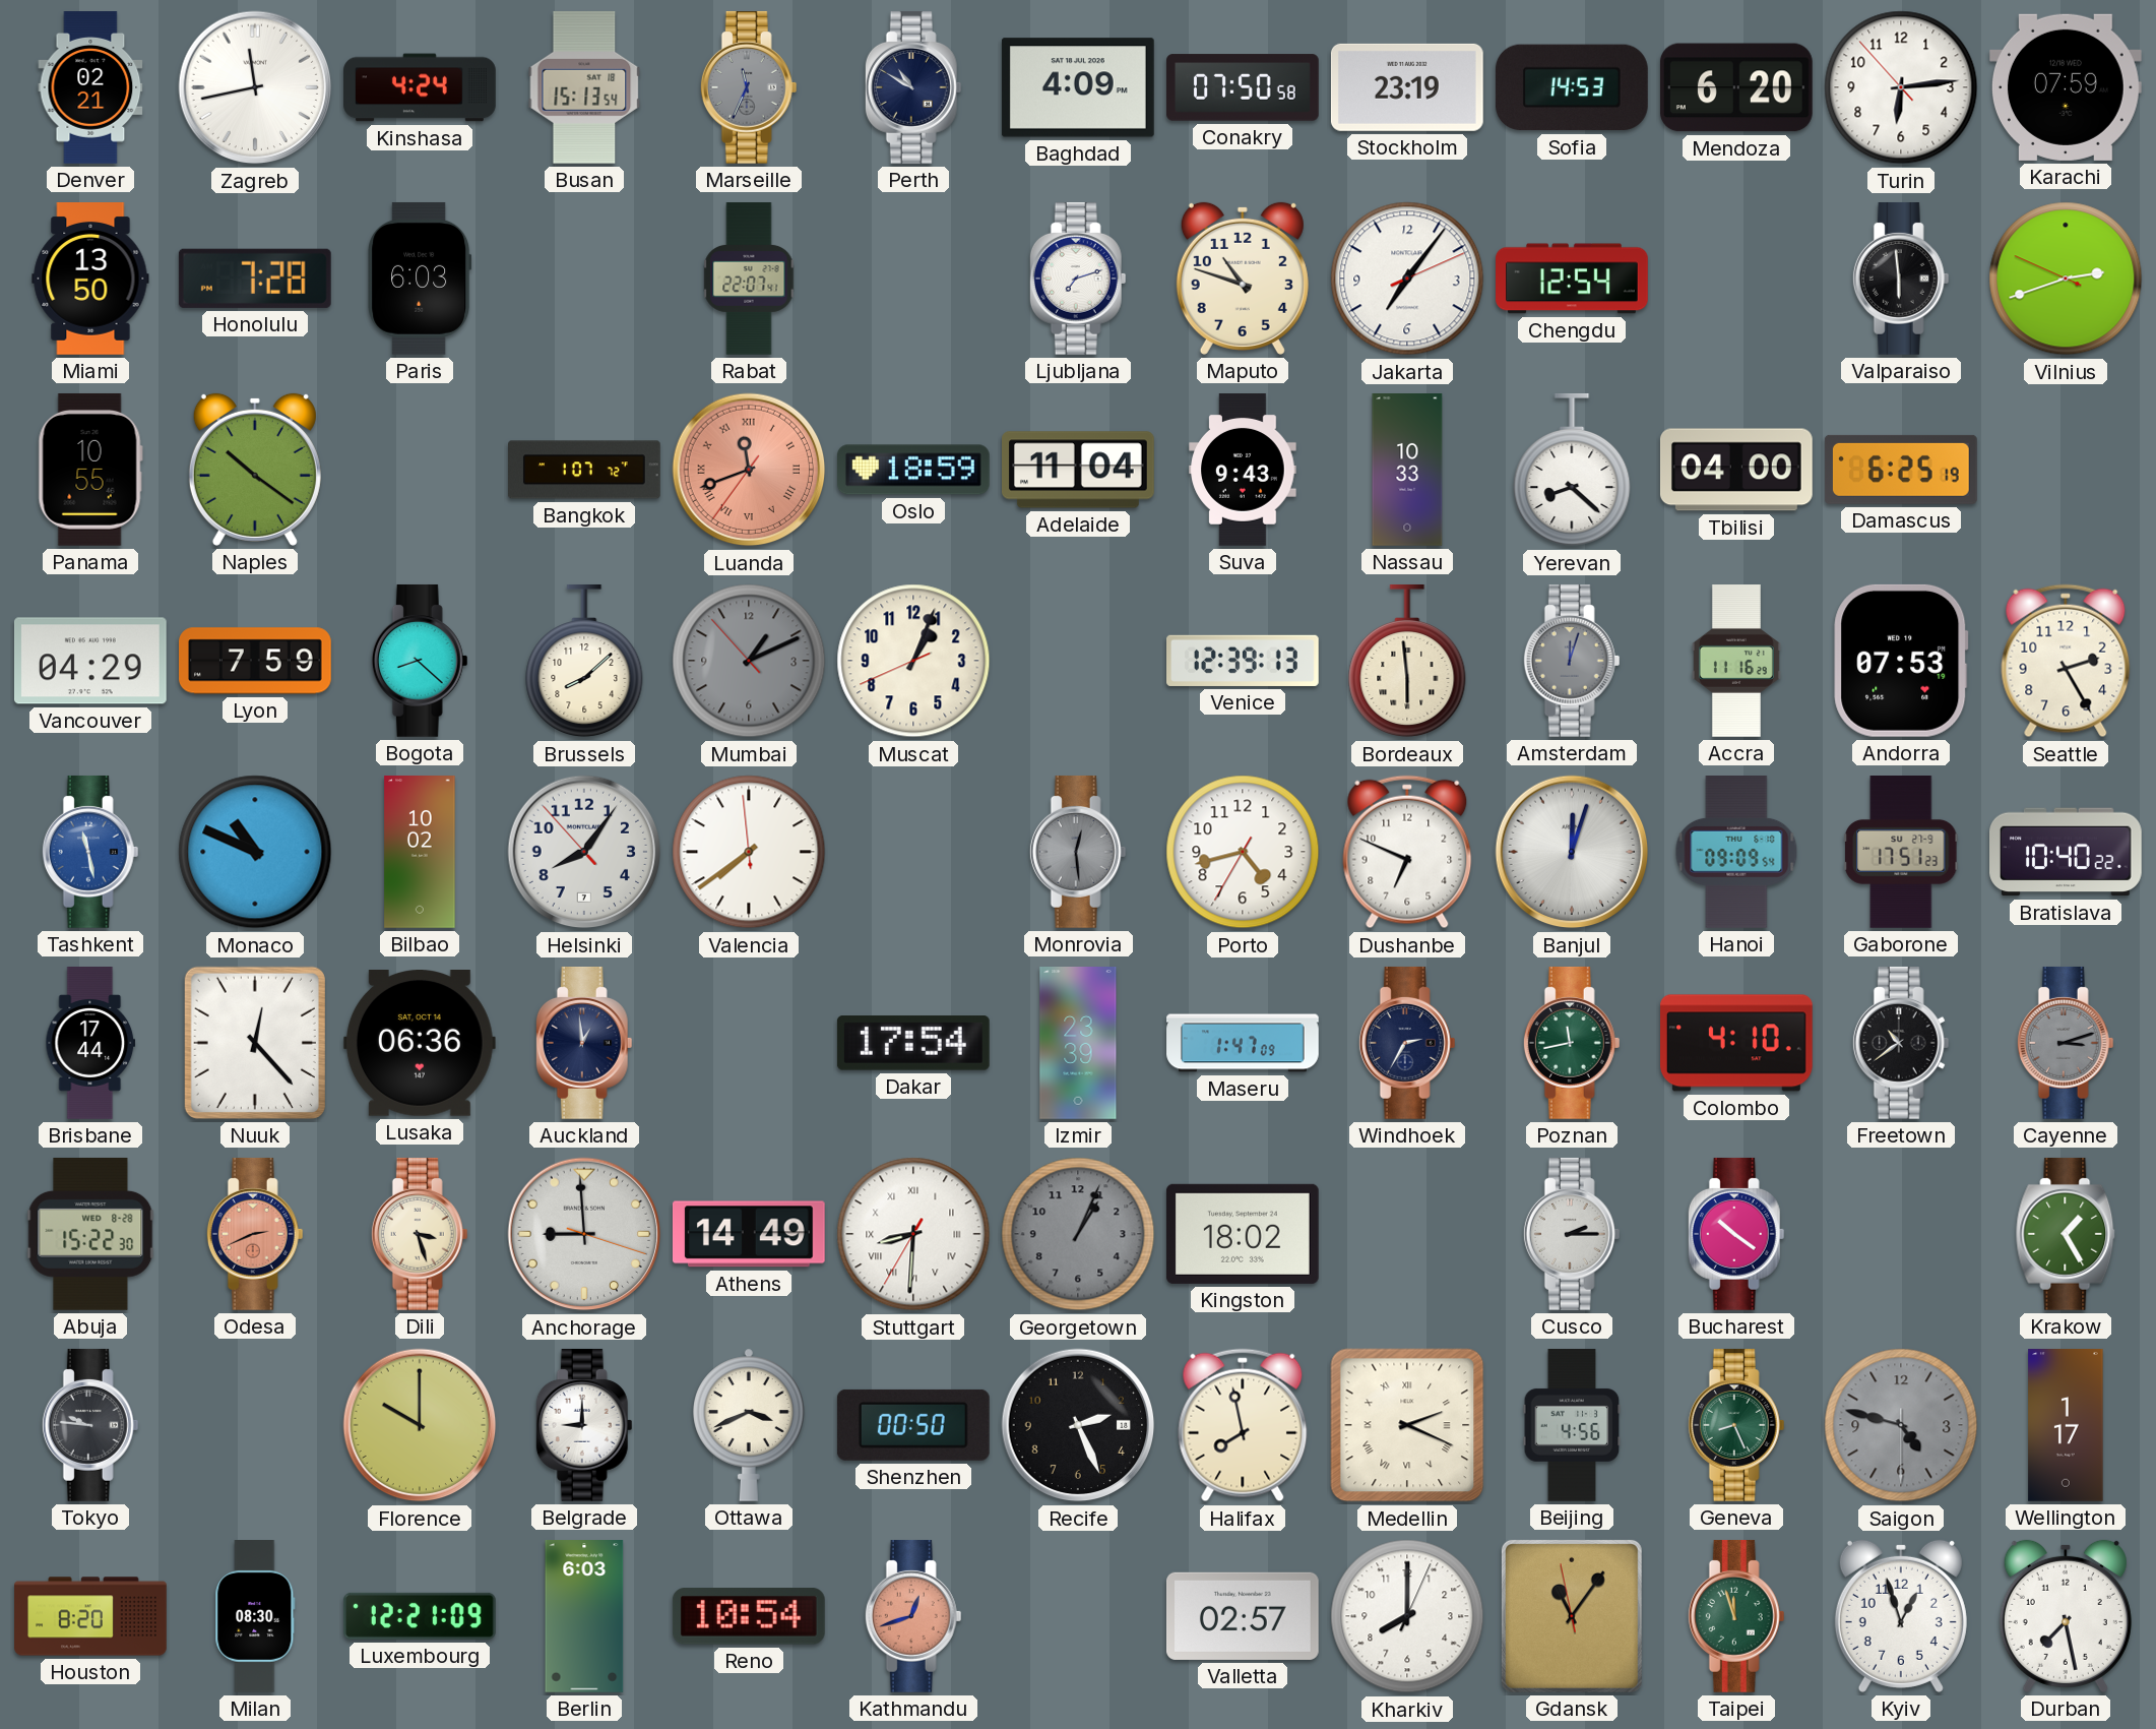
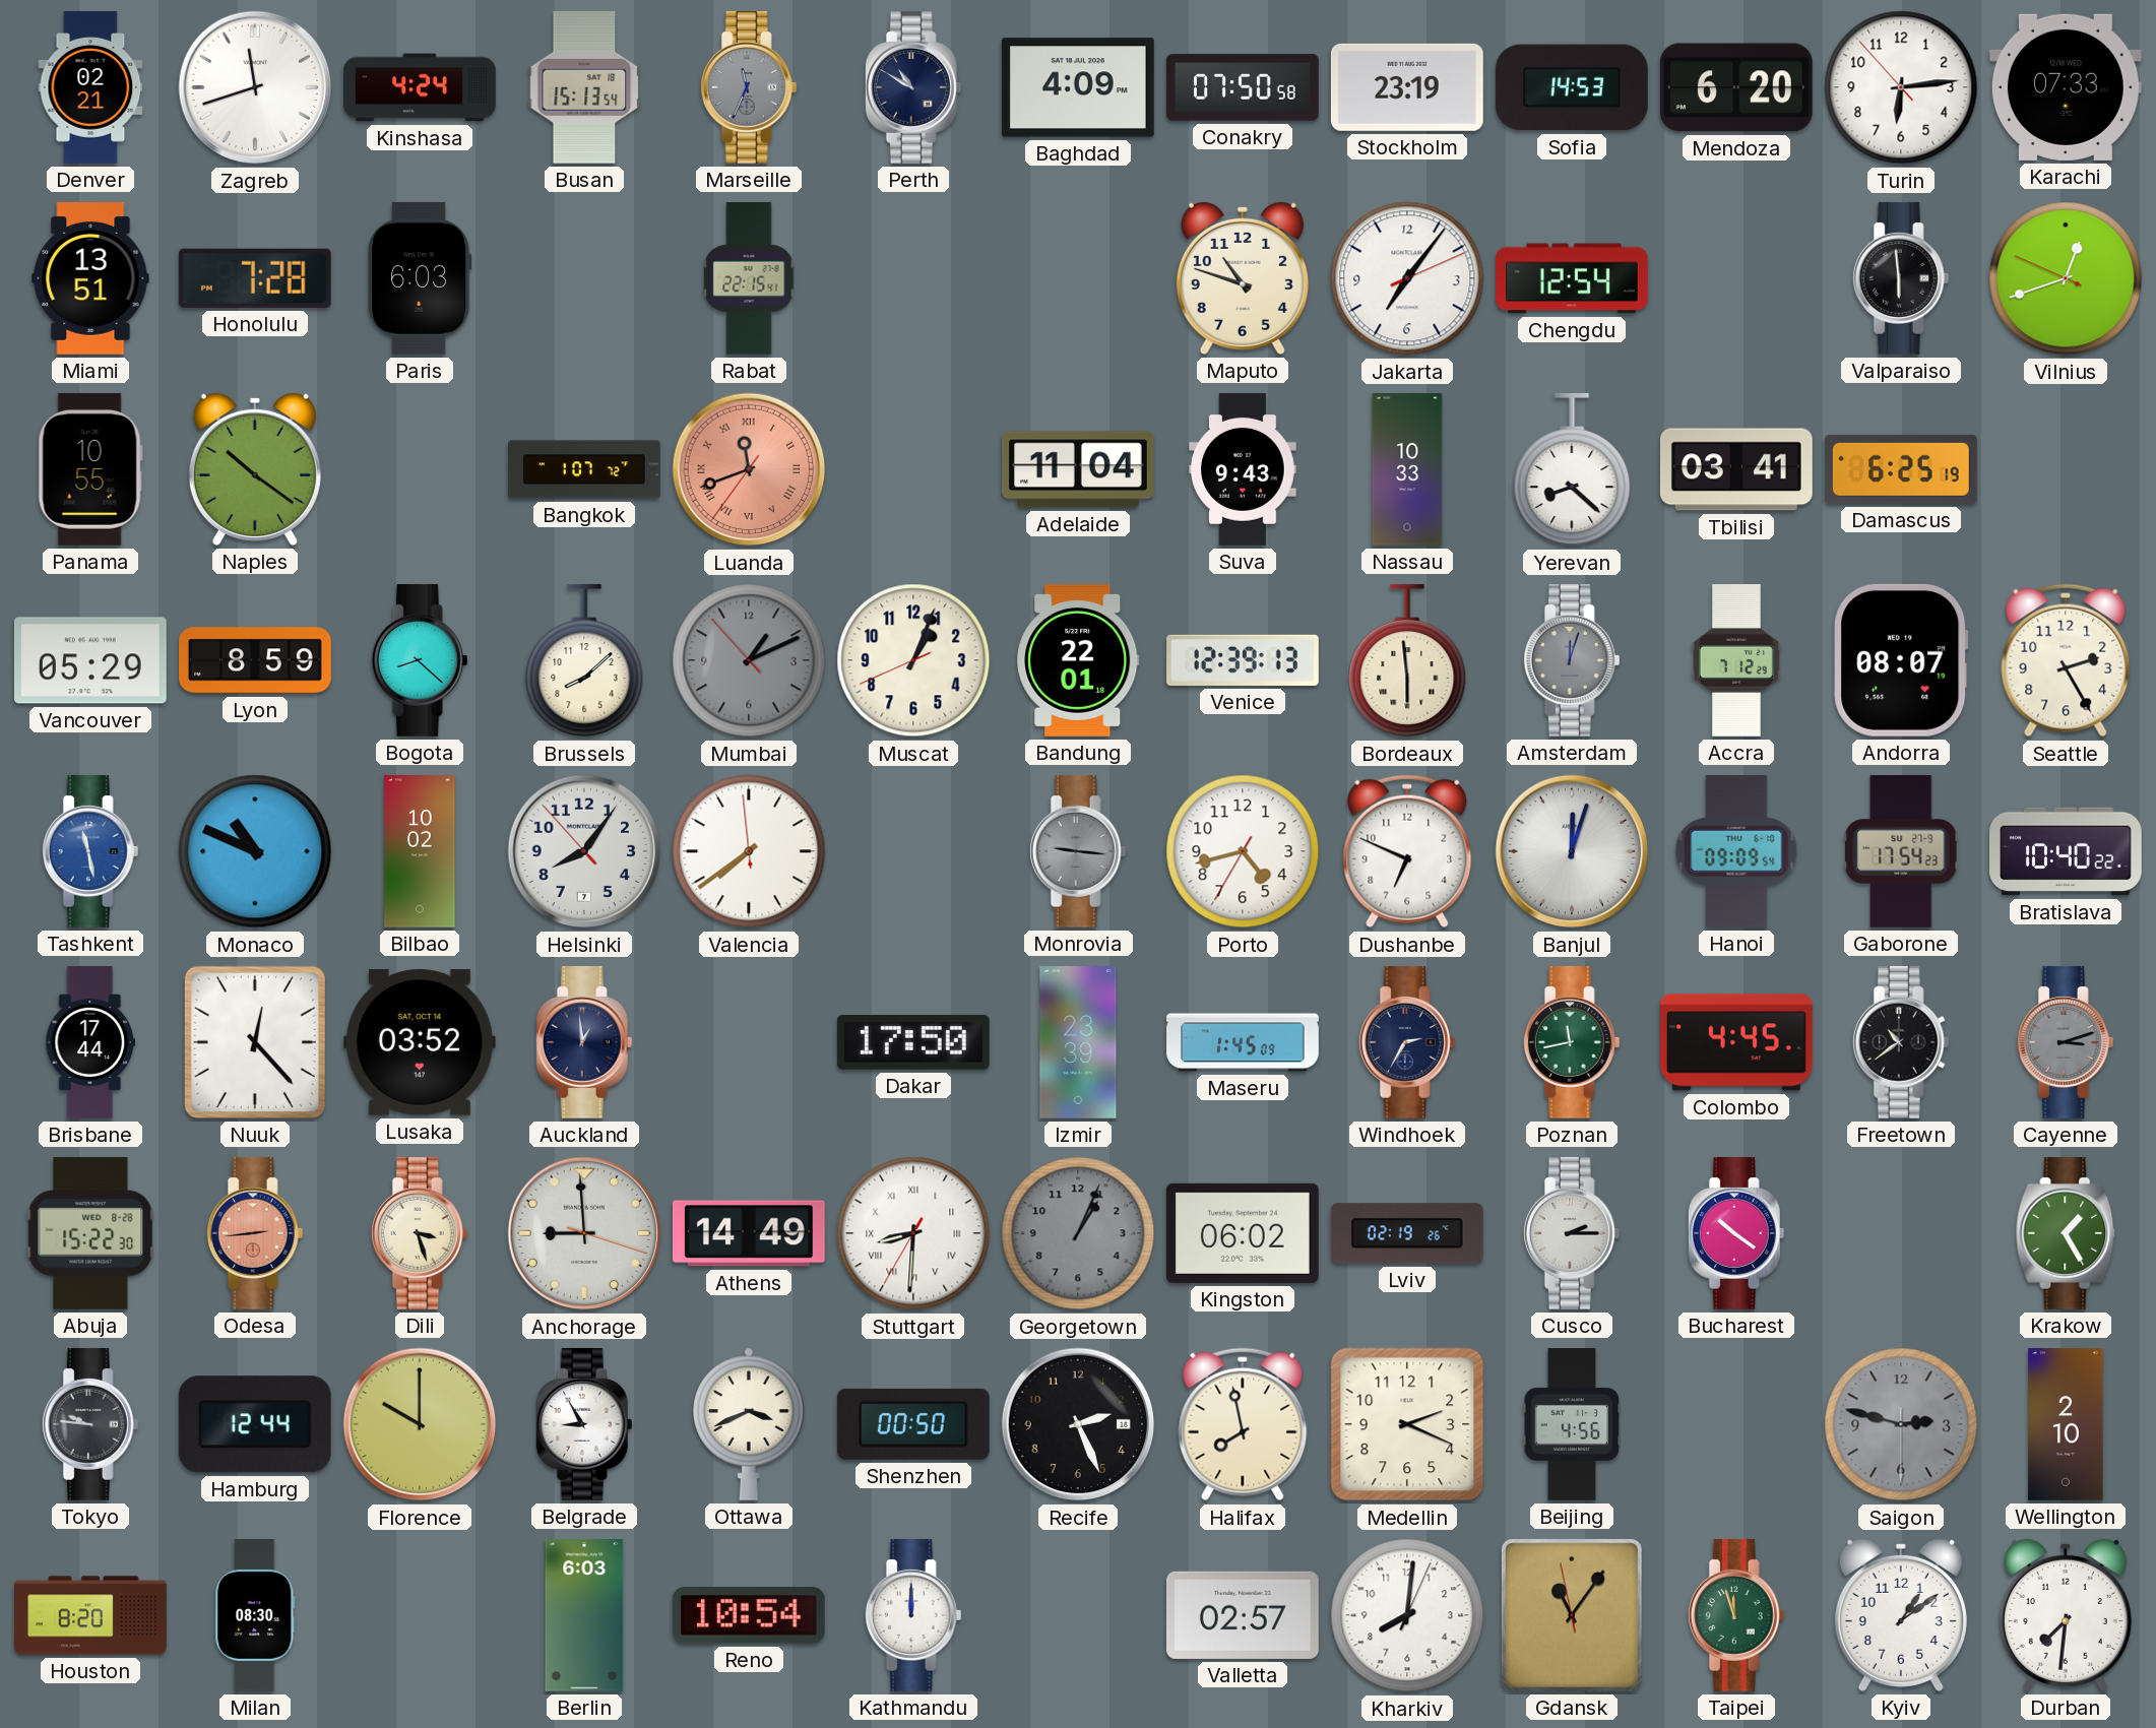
Zagreb: 11:43 -> 11:42
Karachi: 07:59 -> 07:33
Miami: 13:50 -> 13:51
Rabat: 22:07 -> 22:15
Ljubljana: 7:12 -> none
Vilnius: 2:41 -> 12:41
Oslo: 18:59 -> none
Tbilisi: 04:00 -> 03:41
Vancouver: 04:29 -> 05:29
Lyon: 7:59 -> 8:59
Bandung: none -> 22:01
Accra: 11:16 -> 7:12
Andorra: 07:53 -> 08:07
Monrovia: 12:29 -> 9:16
Gaborone: 17:51 -> 17:54
Lusaka: 06:36 -> 03:52
Dakar: 17:54 -> 17:50
Maseru: 1:47 -> 1:45
Colombo: 4:10 -> 4:45
Odesa: 2:41 -> 2:44
Kingston: 18:02 -> 06:02
Lviv: none -> 02:19
Hamburg: none -> 12:44
Belgrade: 9:00 -> 8:55
Medellin numerals: Roman -> Arabic
Geneva: 8:26 -> none
Saigon: 4:47 -> 2:47
Wellington: 1:17 -> 2:10
Luxembourg: 12:21 -> none
Kathmandu: 12:42 -> 12:00
Kathmandu dial: salmon -> white
Kharkiv: 8:00 -> 8:01
Kyiv: 12:57 -> 1:09
Durban: 7:28 -> 7:31
